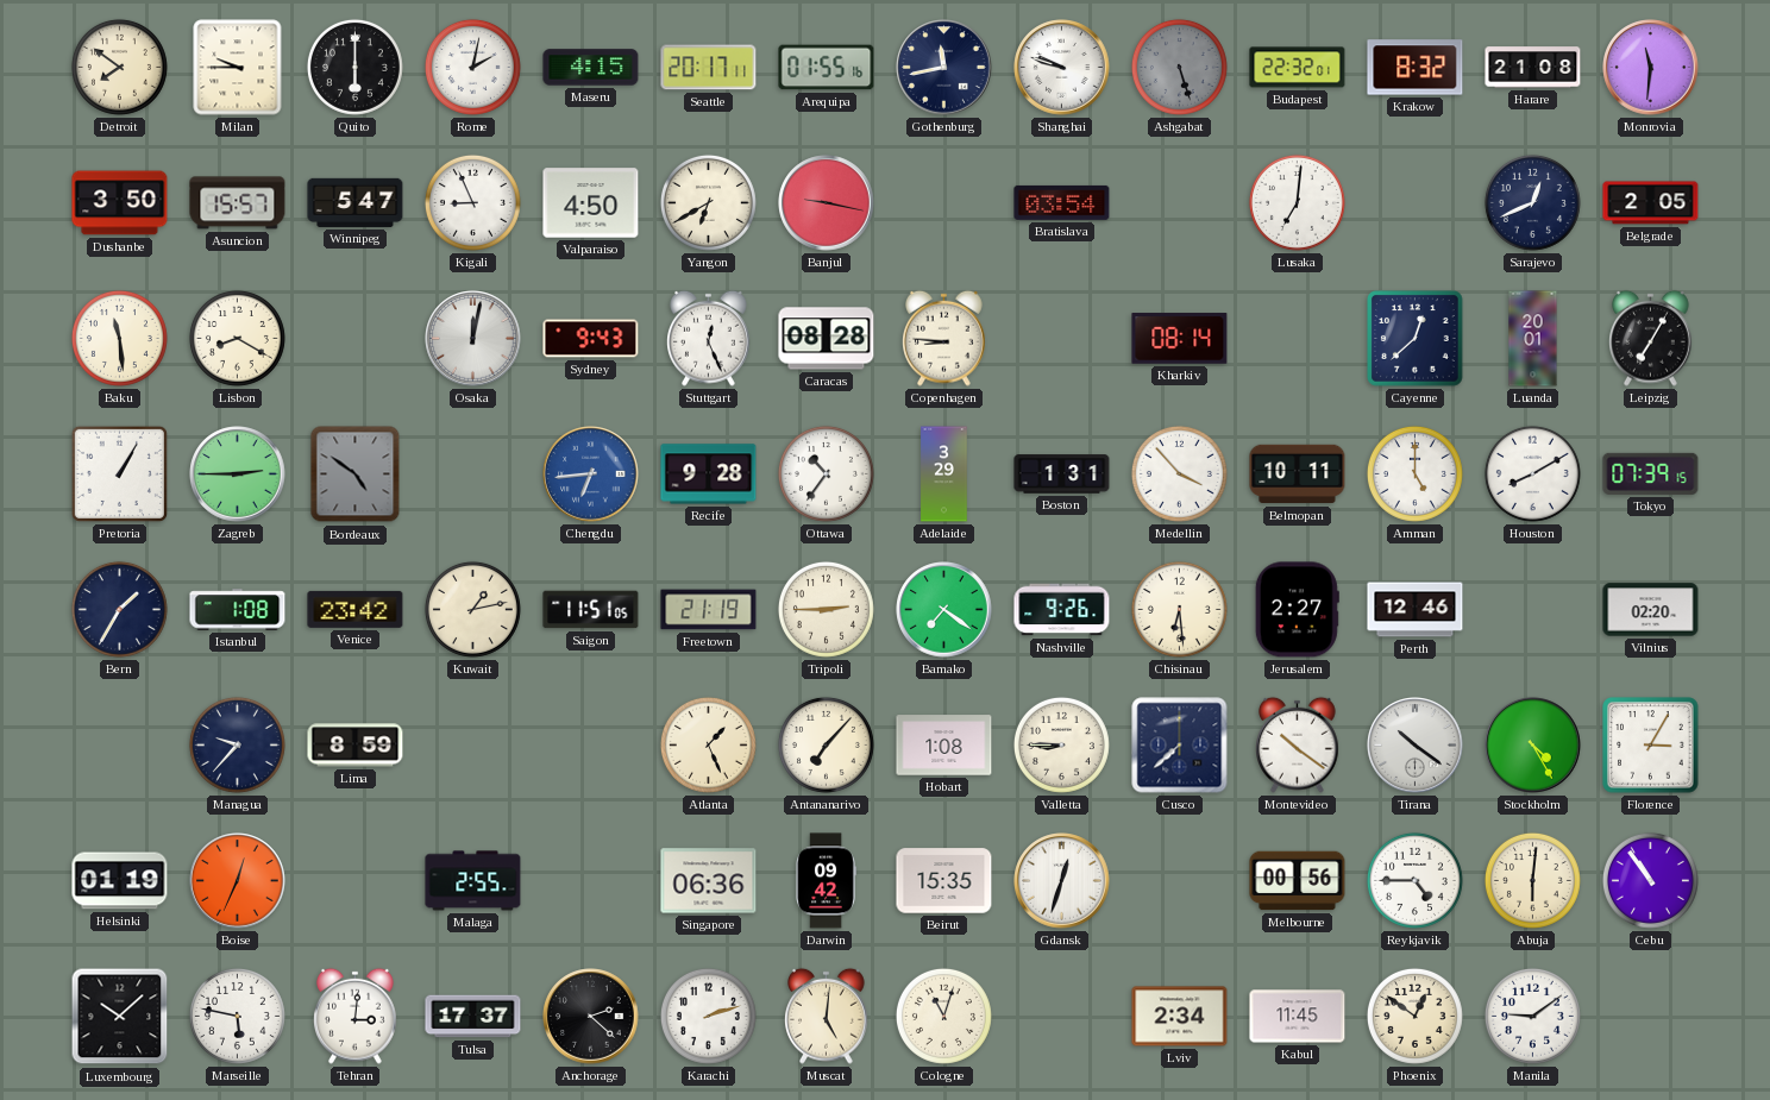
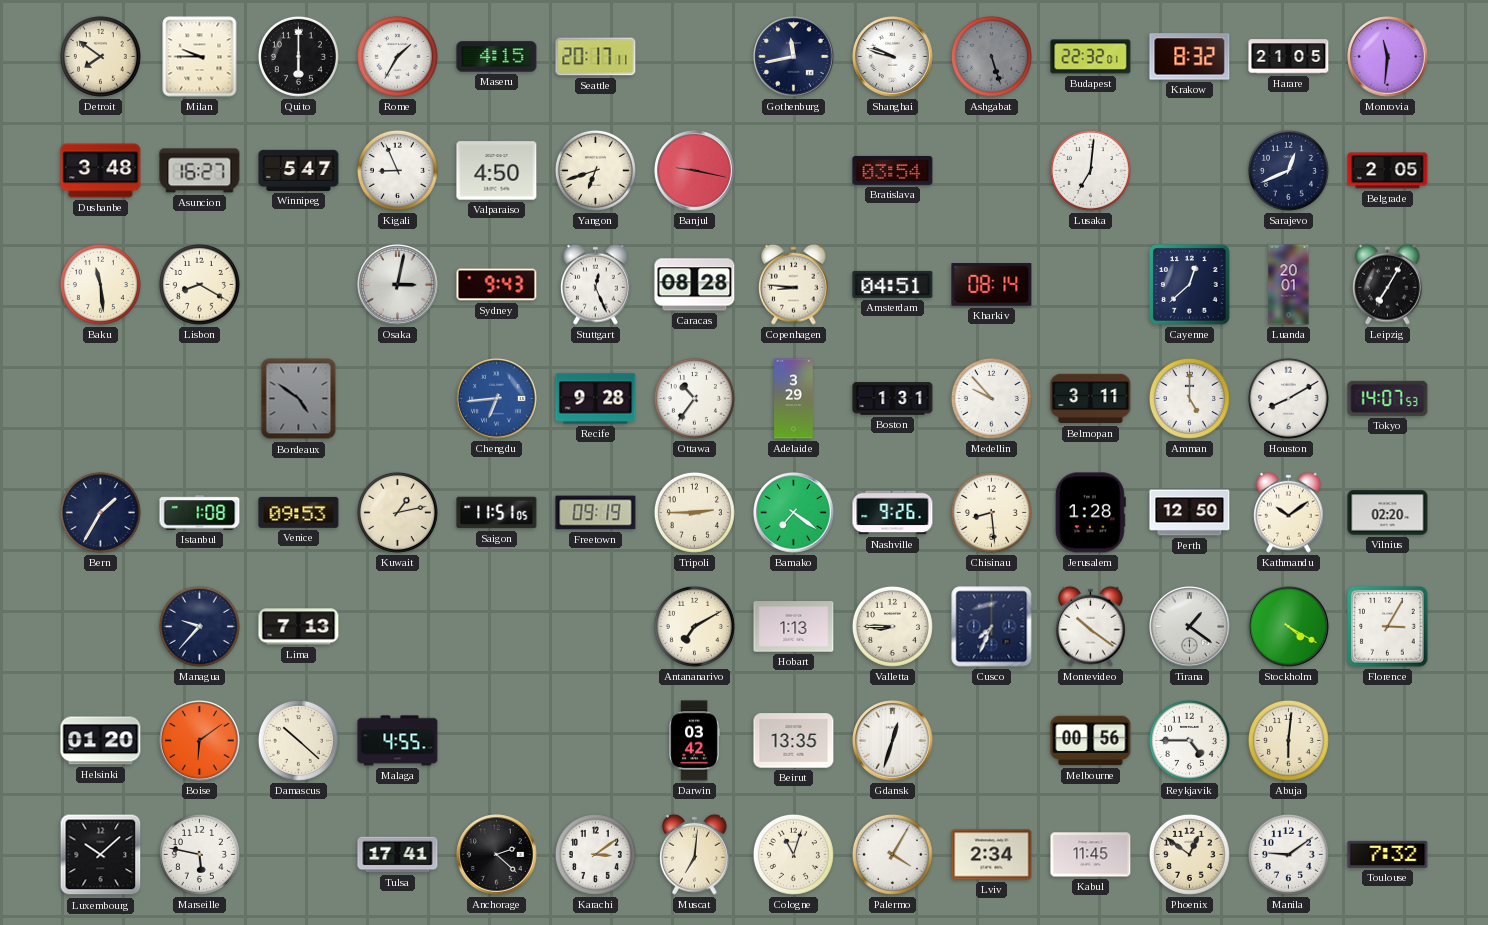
Rome: 2:02 -> 1:35
Arequipa: 01:55 -> none
Harare: 21:08 -> 21:05
Dushanbe: 3:50 -> 3:48
Asuncion: 15:57 -> 16:27
Yangon: 6:40 -> 6:42
Osaka: 12:02 -> 3:02
Amsterdam: none -> 04:51
Pretoria: 1:05 -> none
Zagreb: 2:45 -> none
Medellin: 3:53 -> 9:53
Belmopan: 10:11 -> 3:11
Tokyo: 07:39 -> 14:07
Venice: 23:42 -> 09:53
Freetown: 21:19 -> 09:19
Chisinau: 6:29 -> 8:29
Jerusalem: 2:27 -> 1:28
Perth: 12:46 -> 12:50
Kathmandu: none -> 10:09
Lima: 8:59 -> 7:13
Atlanta: 1:26 -> none
Antananarivo: 7:07 -> 7:10
Hobart: 1:08 -> 1:13
Cusco: 7:38 -> 7:34
Tirana: 10:21 -> 1:21
Stockholm: 4:25 -> 4:20
Helsinki: 01:19 -> 01:20
Boise: 12:34 -> 6:09
Damascus: none -> 10:22
Malaga: 2:55 -> 4:55
Singapore: 06:36 -> none
Darwin: 09:42 -> 03:42
Beirut: 15:35 -> 13:35
Cebu: 10:54 -> none
Tehran: 3:01 -> none
Tulsa: 17:37 -> 17:41
Karachi: 2:12 -> 3:09
Muscat: 5:01 -> 7:01
Palermo: none -> 4:05
Toulouse: none -> 7:32
